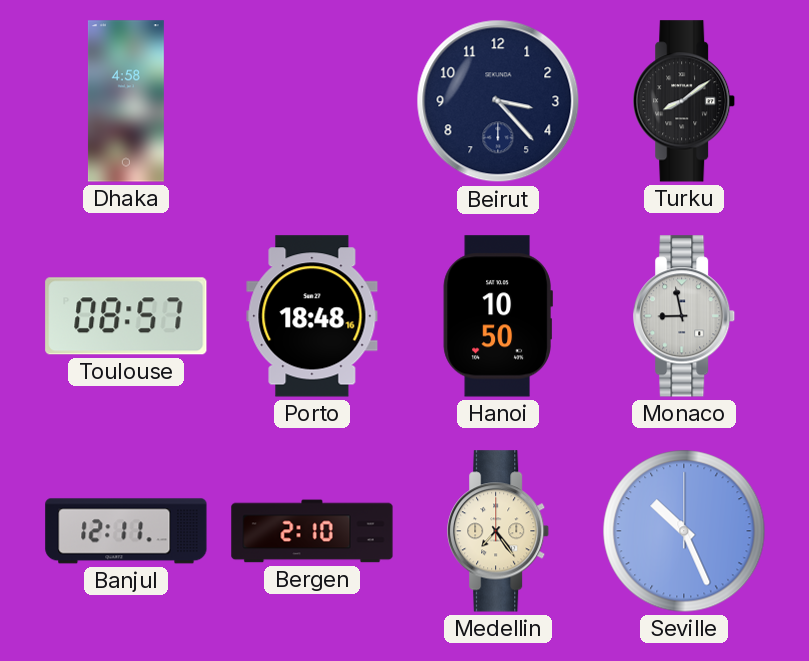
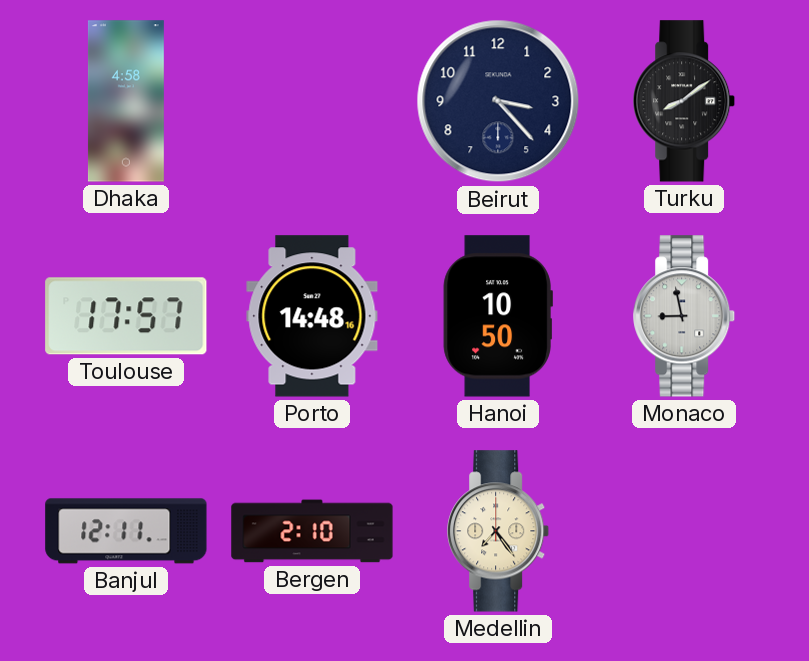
Toulouse: 08:57 -> 17:57
Porto: 18:48 -> 14:48
Seville: 10:26 -> none
